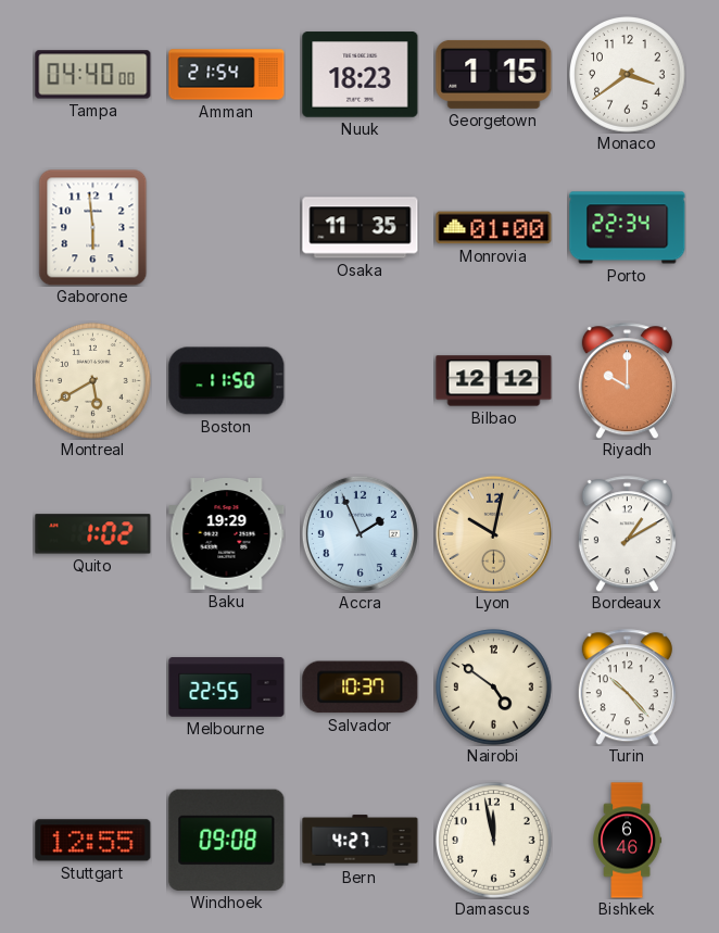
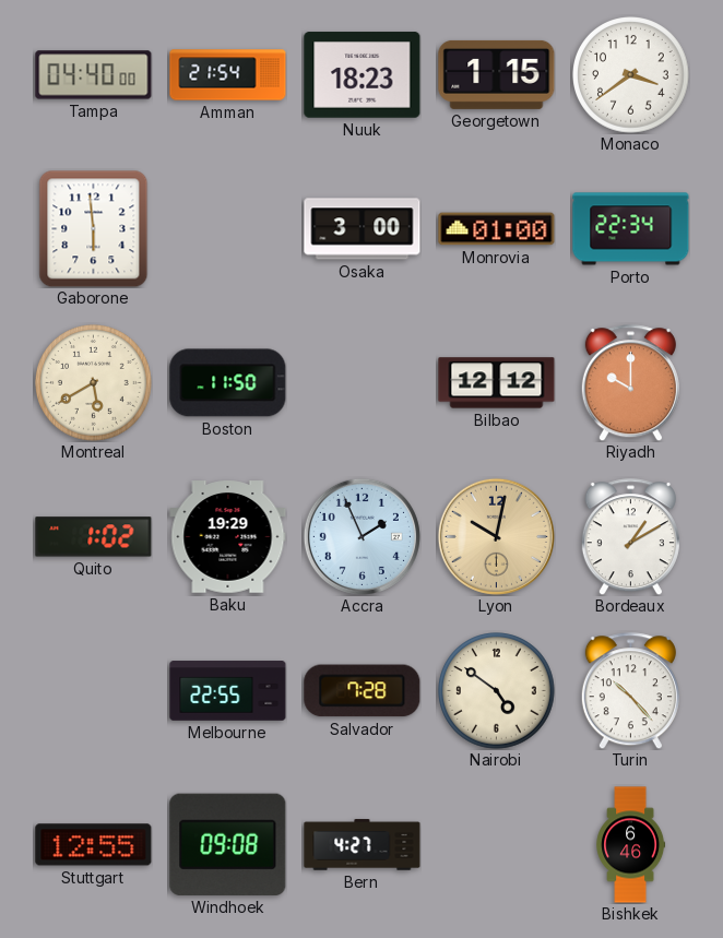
Osaka: 11:35 -> 3:00
Salvador: 10:37 -> 7:28
Damascus: 11:58 -> none
